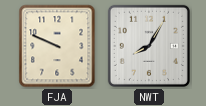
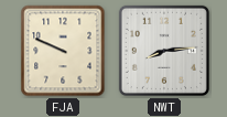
NWT: 8:05 -> 8:14
